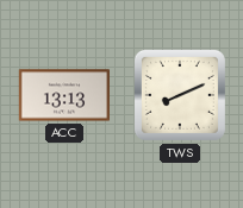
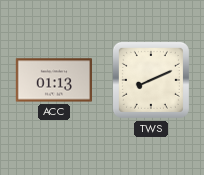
ACC: 13:13 -> 01:13
